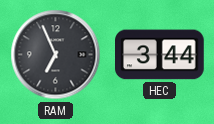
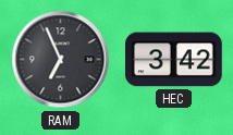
HEC: 3:44 -> 3:42
